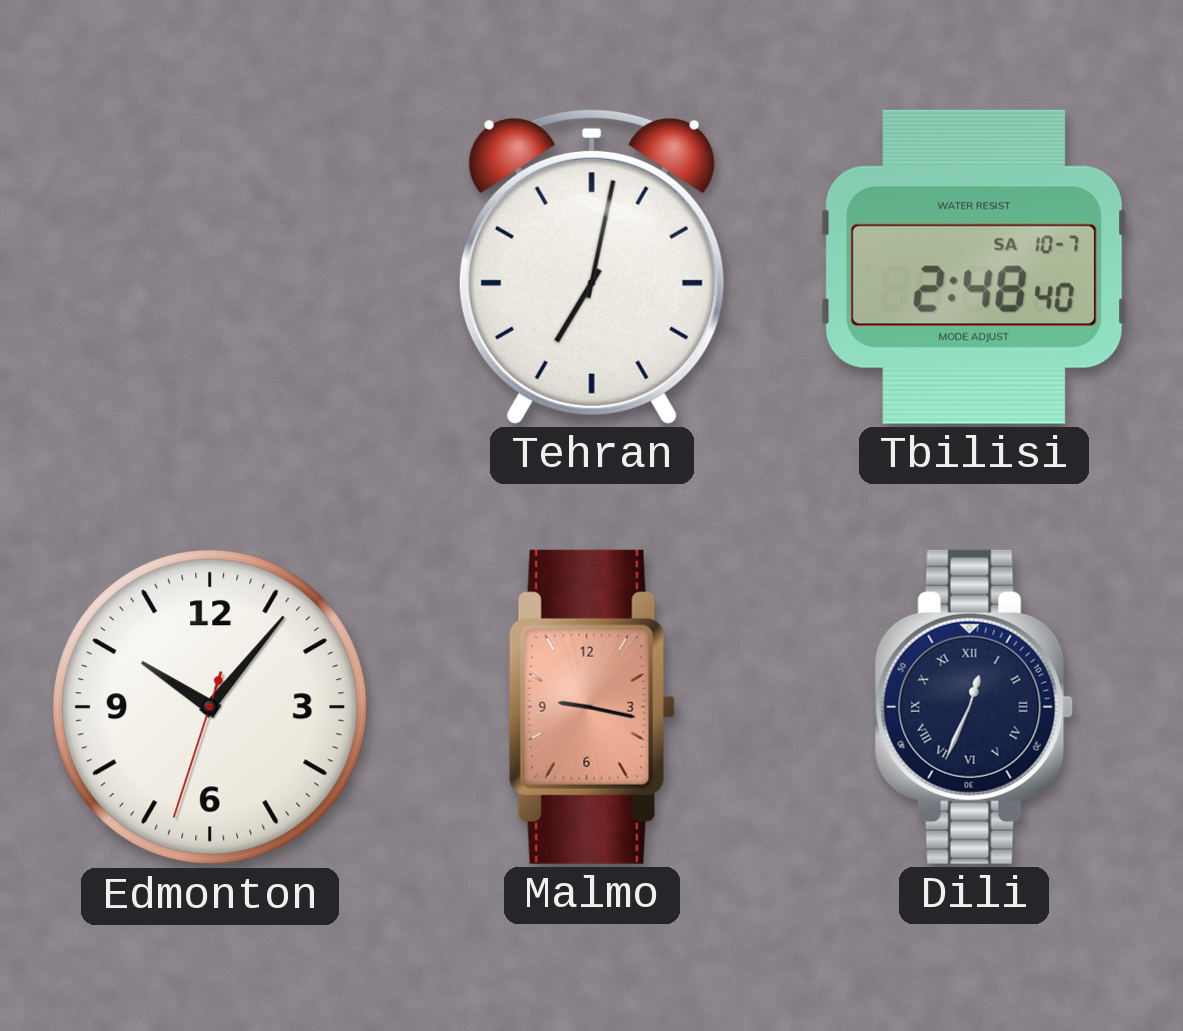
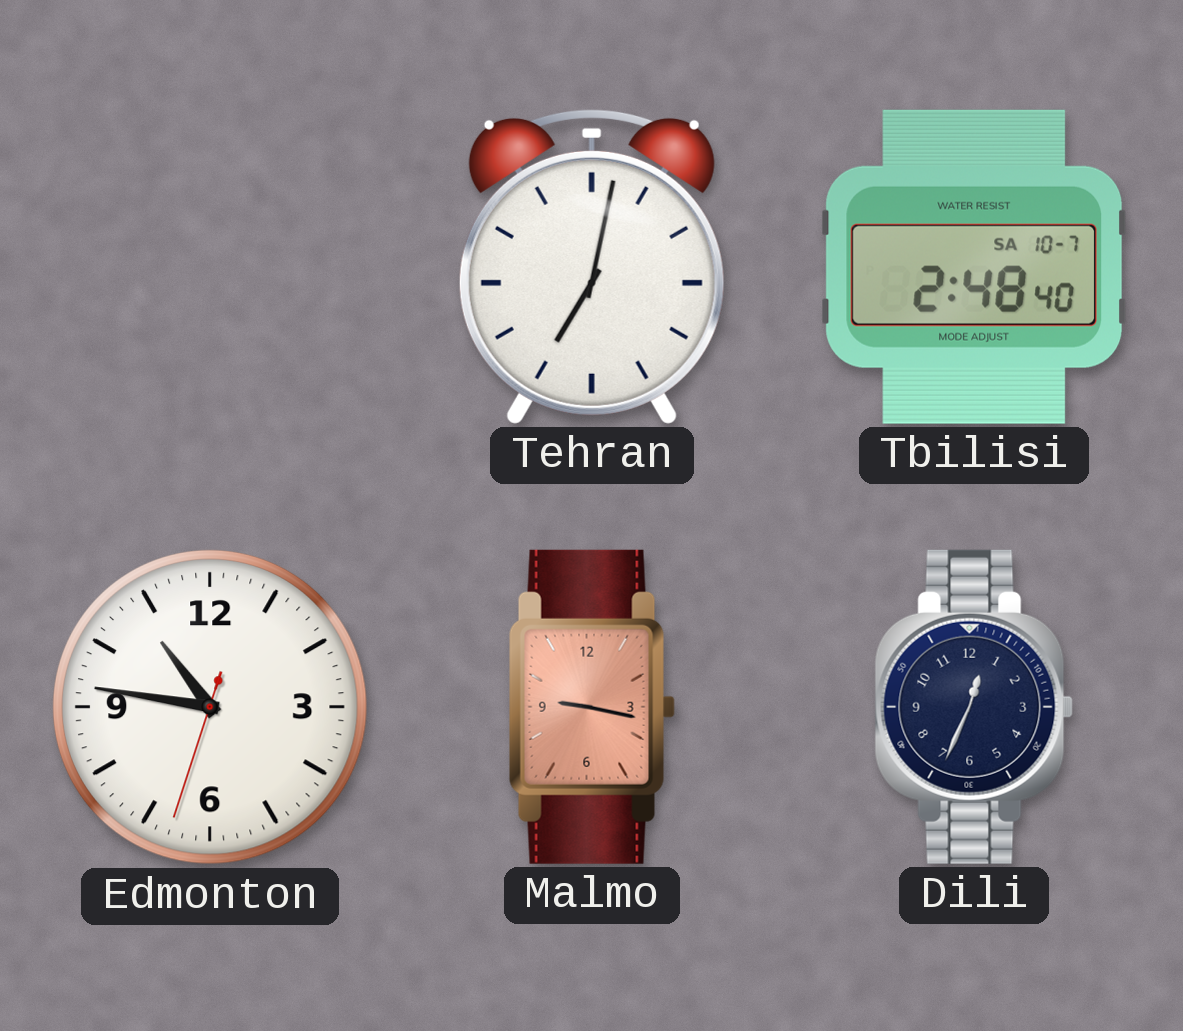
Edmonton: 10:06 -> 10:46
Dili numerals: Roman -> Arabic
